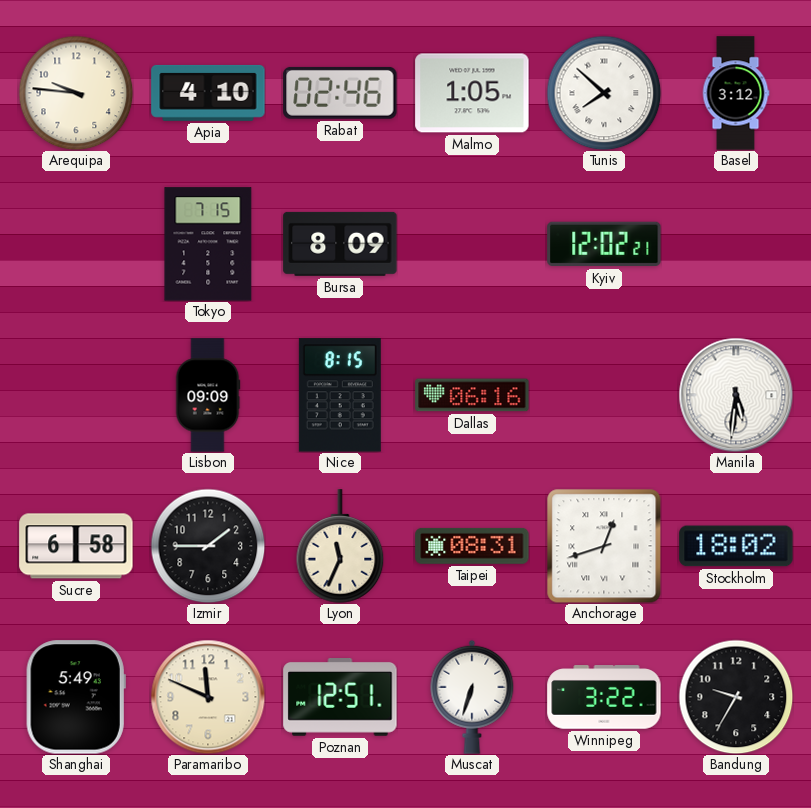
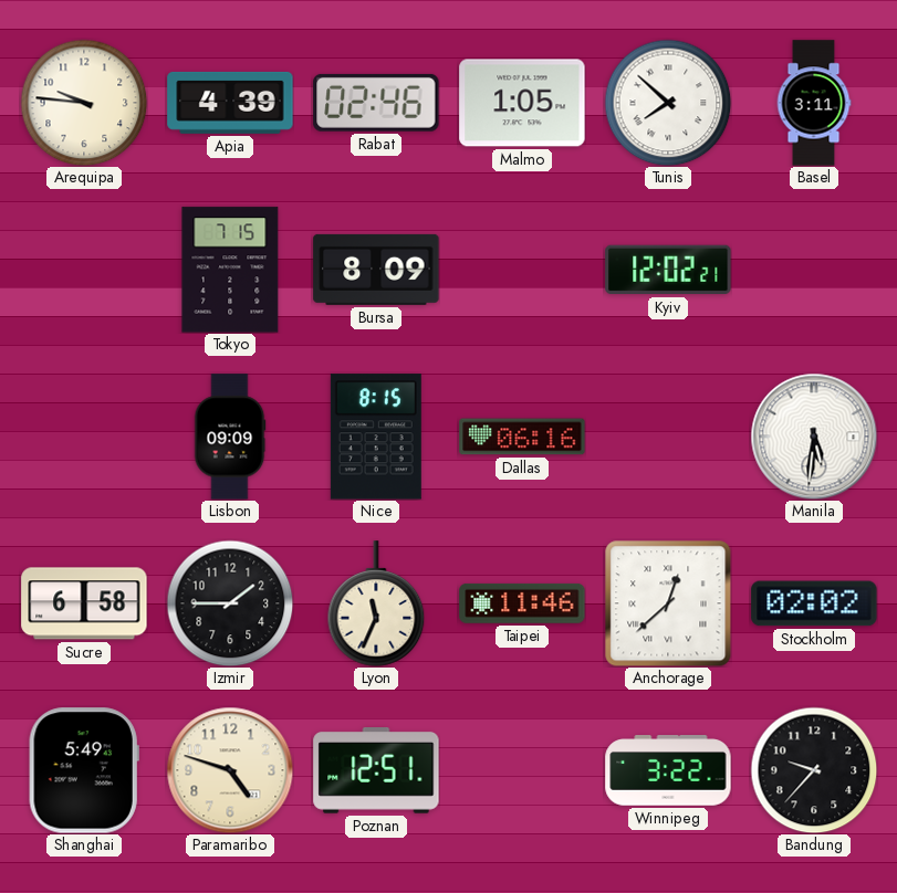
Apia: 4:10 -> 4:39
Basel: 3:12 -> 3:11
Taipei: 08:31 -> 11:46
Anchorage: 12:42 -> 12:38
Stockholm: 18:02 -> 02:02
Paramaribo: 11:49 -> 4:48
Muscat: 6:33 -> none
Bandung: 9:35 -> 9:37
